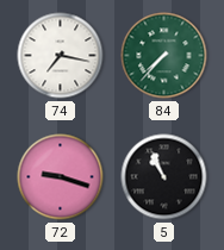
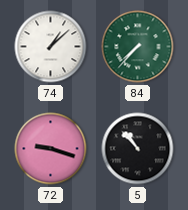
74: 7:17 -> 1:08
5: 10:56 -> 10:53
